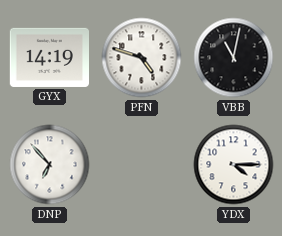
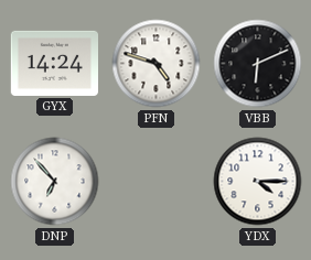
GYX: 14:19 -> 14:24
VBB: 11:02 -> 6:11
